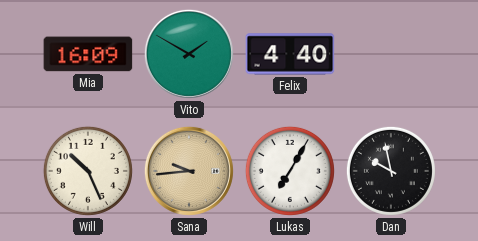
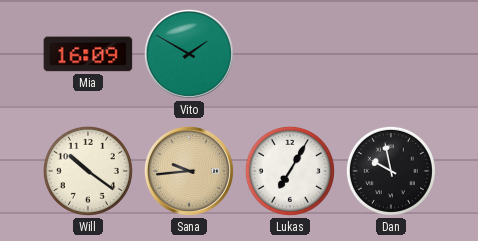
Felix: 4:40 -> none
Will: 10:26 -> 10:21
